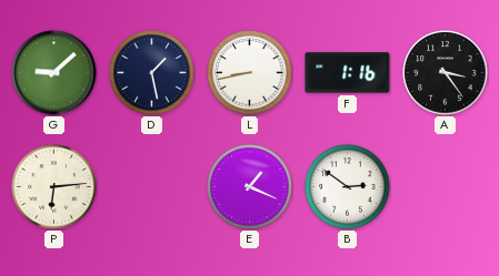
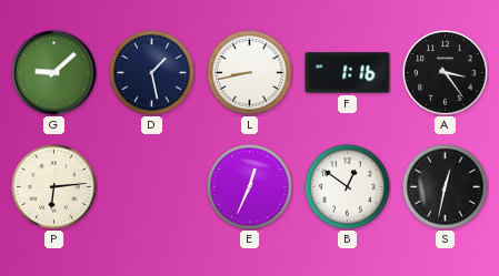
E: 1:19 -> 12:34
B: 2:51 -> 12:51
S: none -> 12:32
